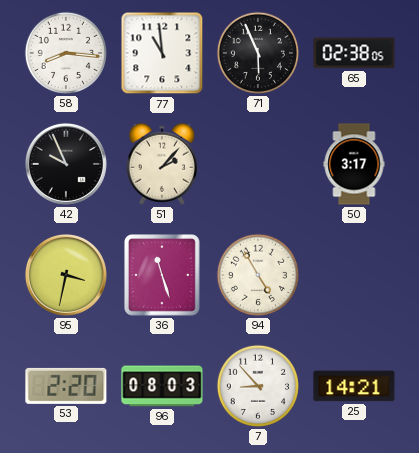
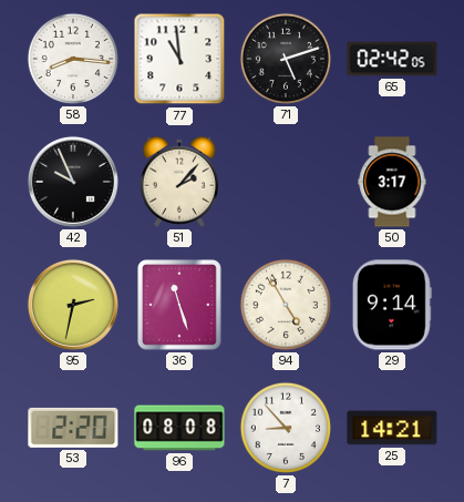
71: 5:56 -> 5:12
65: 02:38 -> 02:42
95: 3:32 -> 2:32
29: none -> 9:14
96: 08:03 -> 08:08
